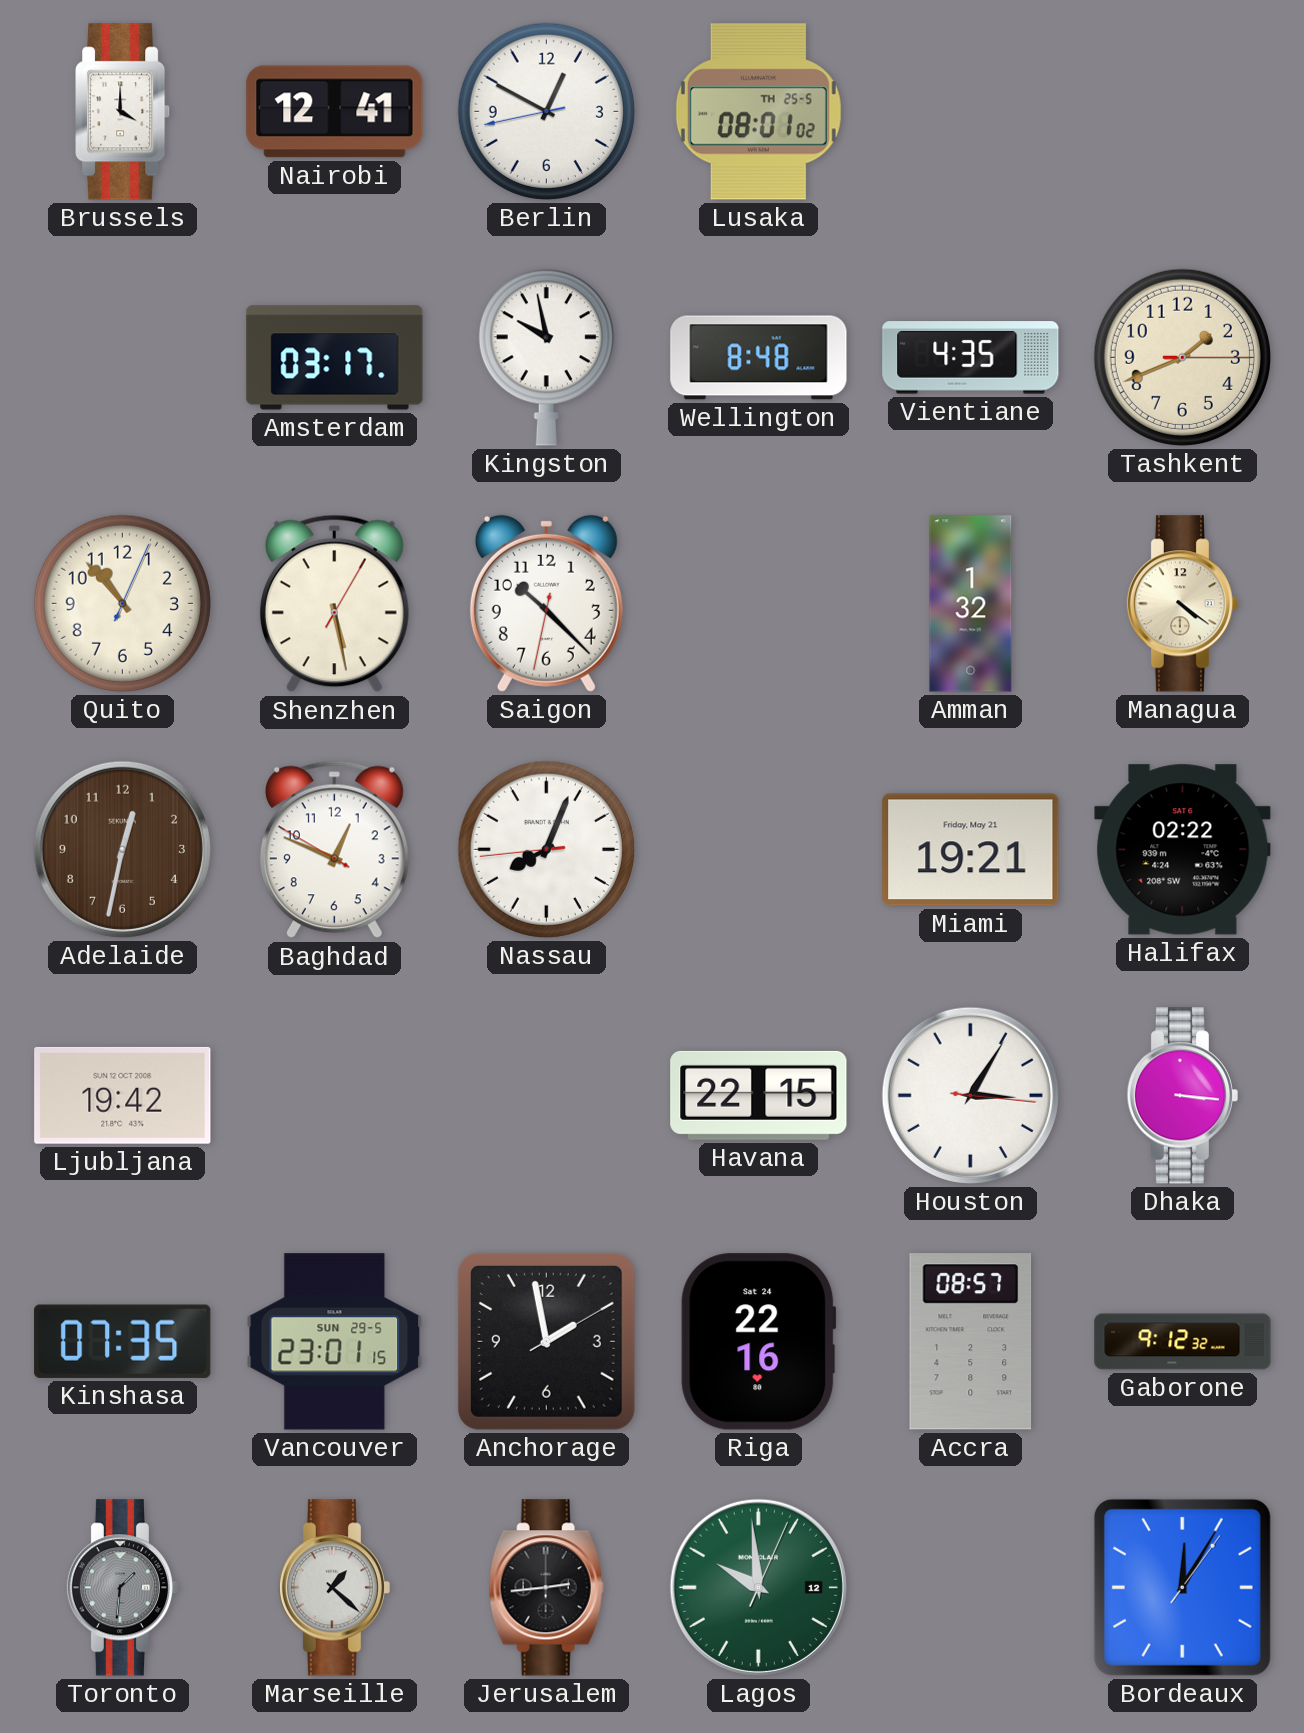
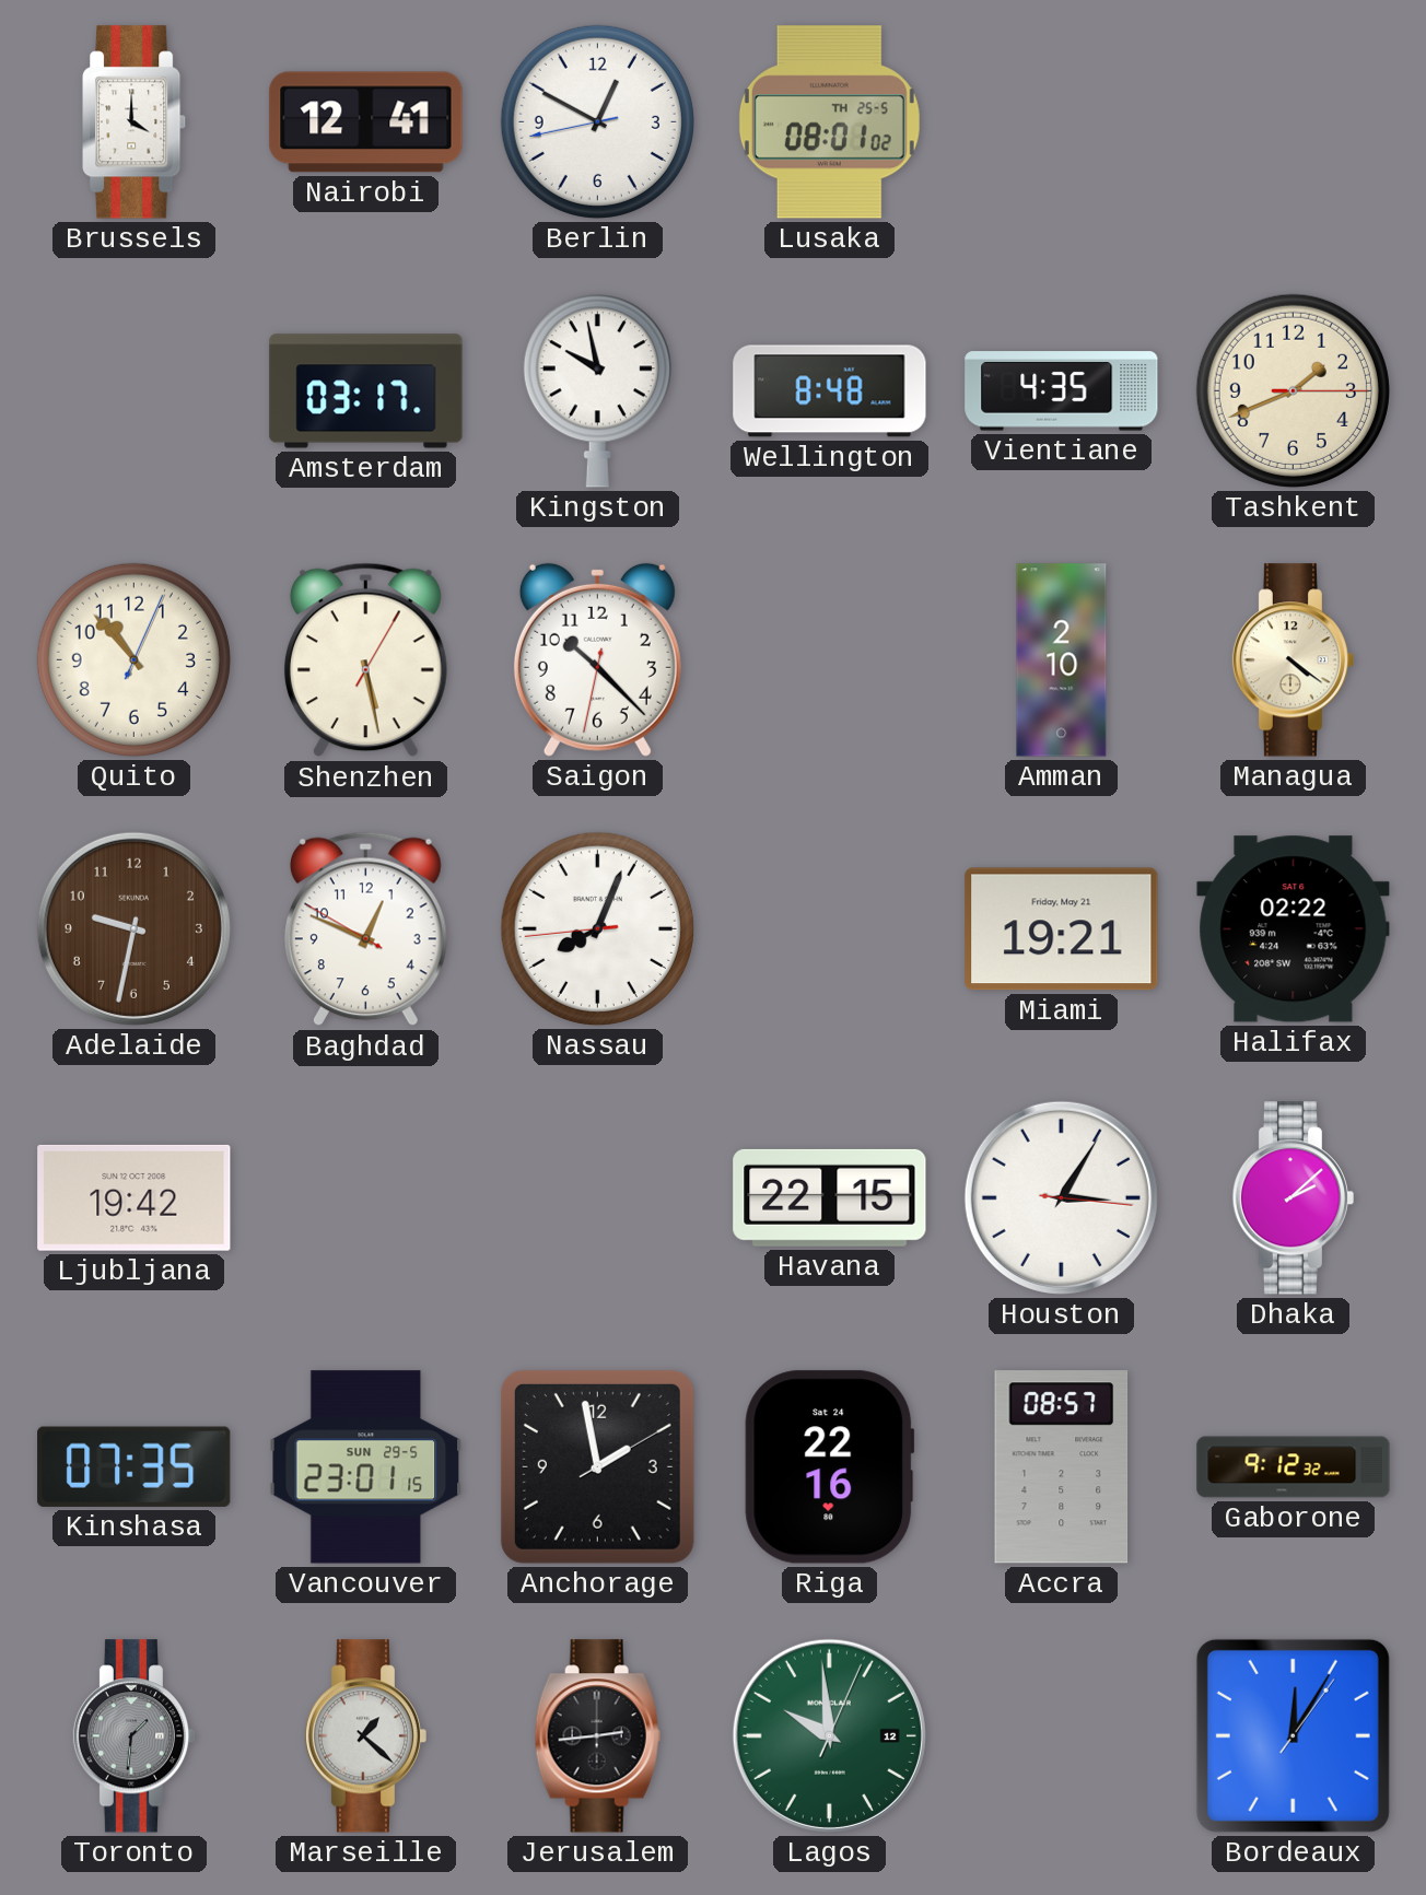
Amman: 1:32 -> 2:10
Adelaide: 12:32 -> 9:32
Dhaka: 3:16 -> 2:08
